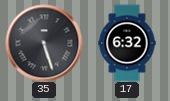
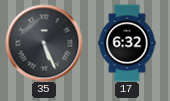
35: 5:27 -> 5:26
